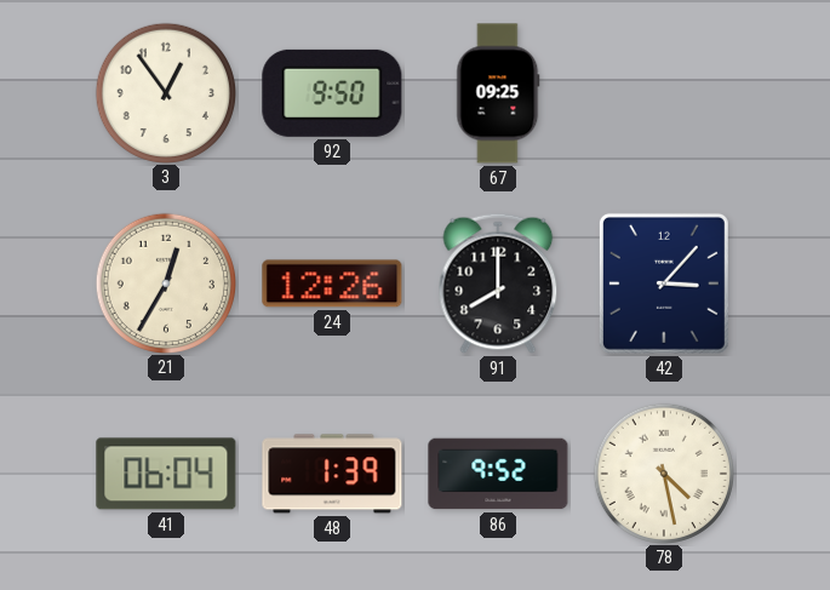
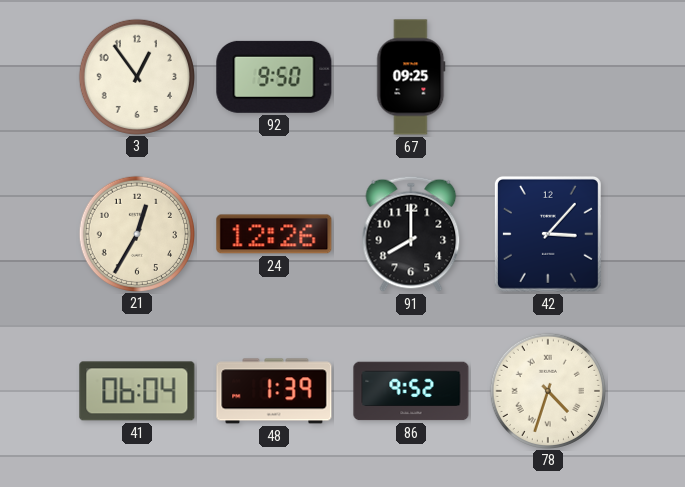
78: 4:28 -> 4:33
